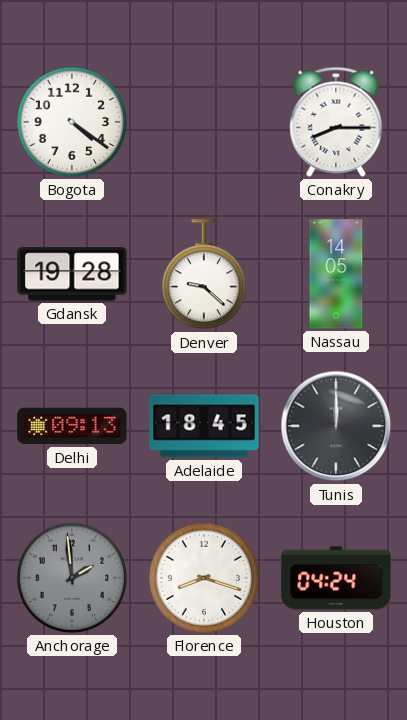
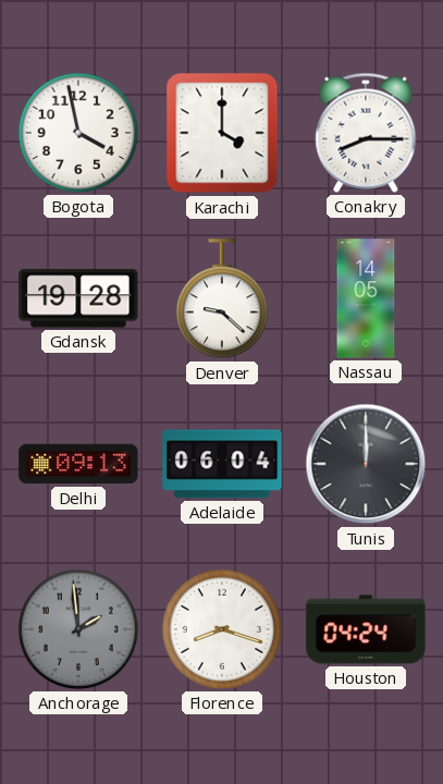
Bogota: 4:21 -> 3:58
Karachi: none -> 4:00
Adelaide: 18:45 -> 06:04
